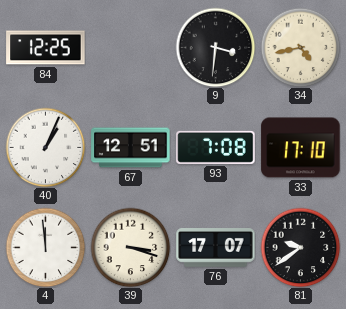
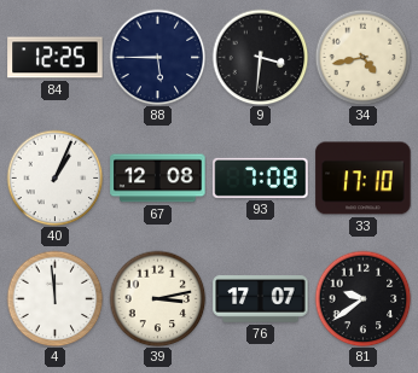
88: none -> 5:45
67: 12:51 -> 12:08
39: 3:18 -> 3:13
